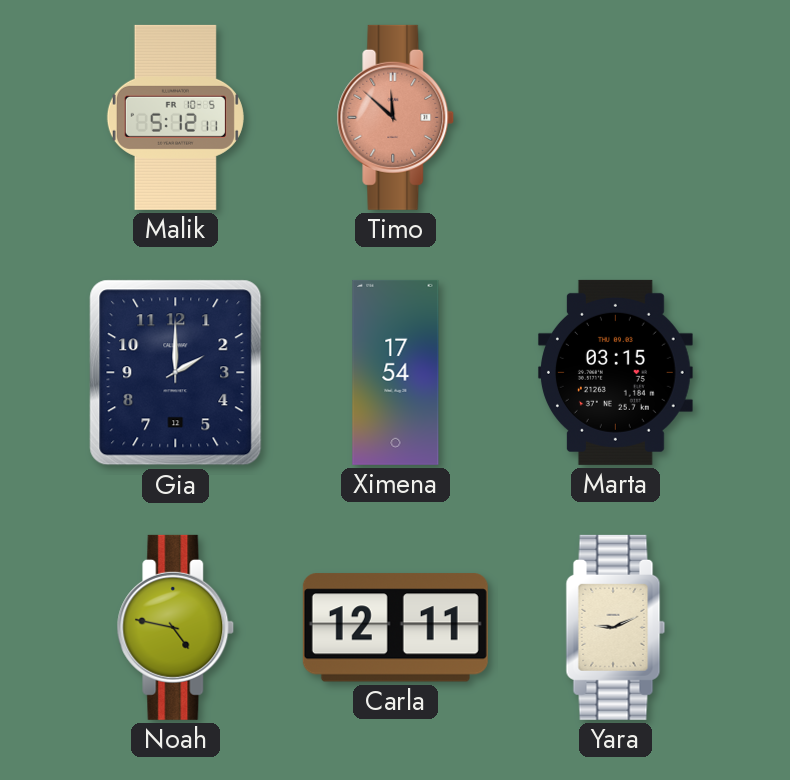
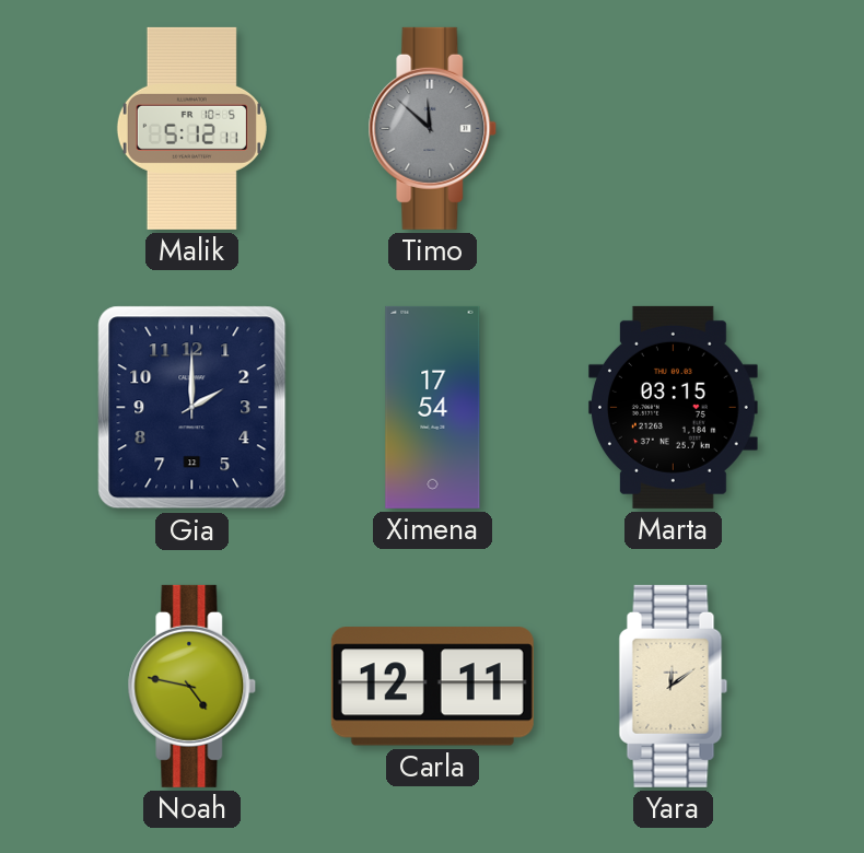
Timo dial: salmon -> grey
Yara: 9:11 -> 12:09
